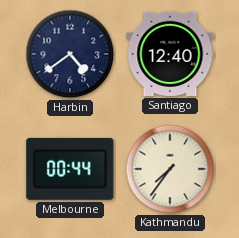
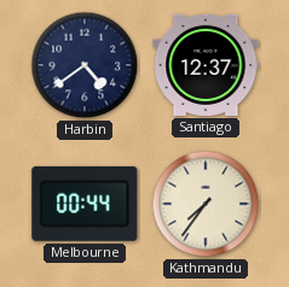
Santiago: 12:40 -> 12:37
